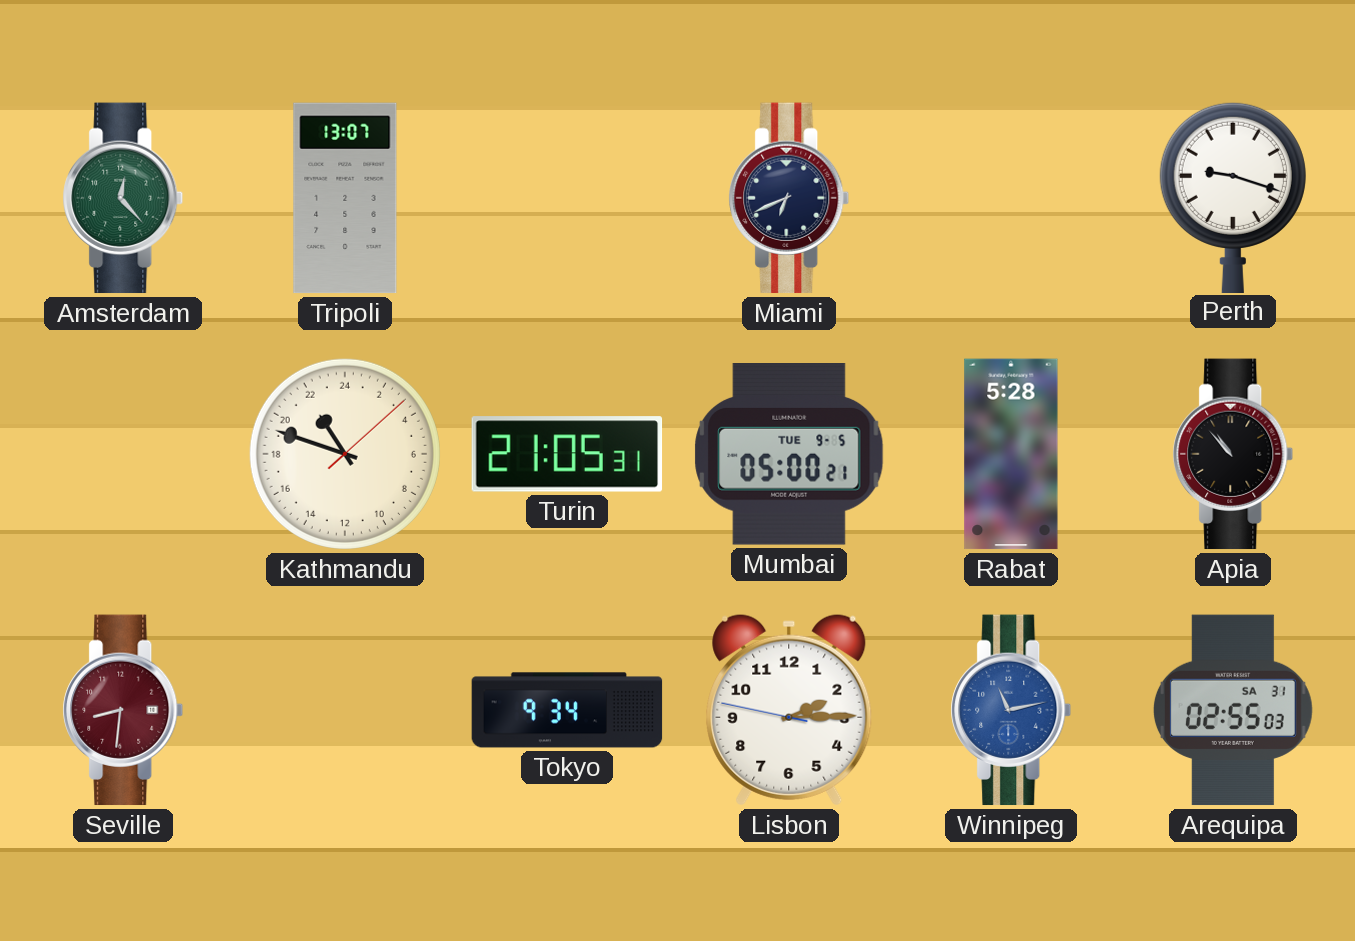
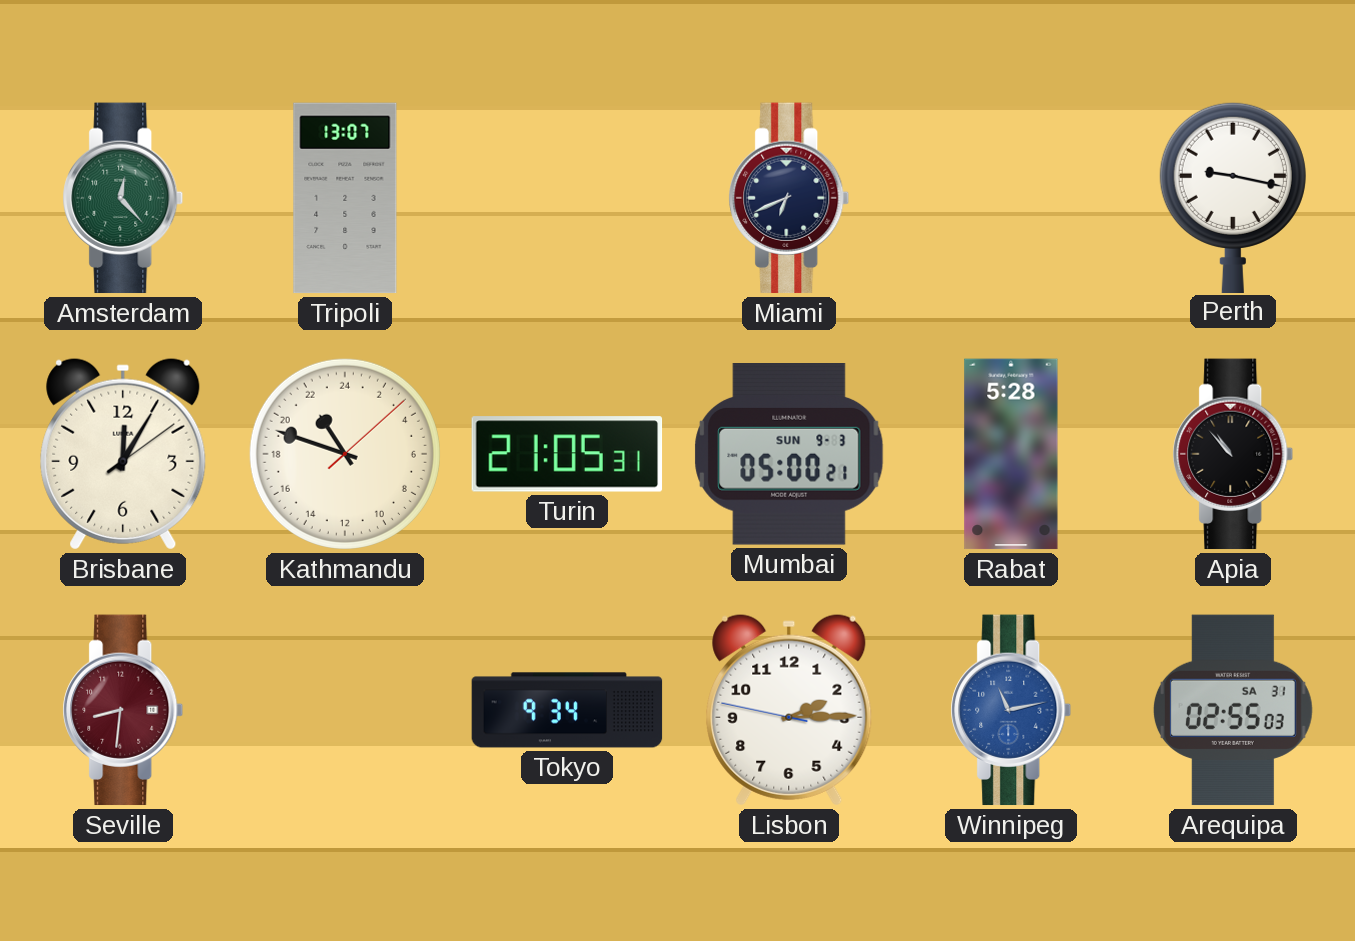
Perth: 9:18 -> 9:17
Brisbane: none -> 12:05
Mumbai date: TUE 9-5 -> SUN 9-3
